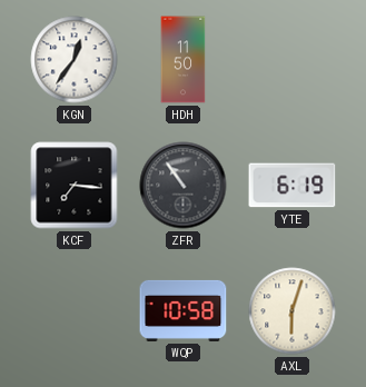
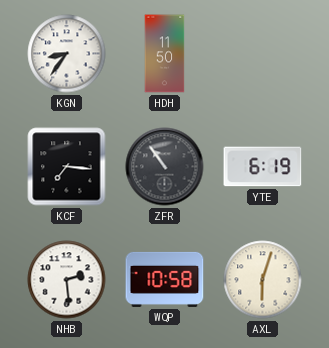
KGN: 12:36 -> 8:36
NHB: none -> 2:29
